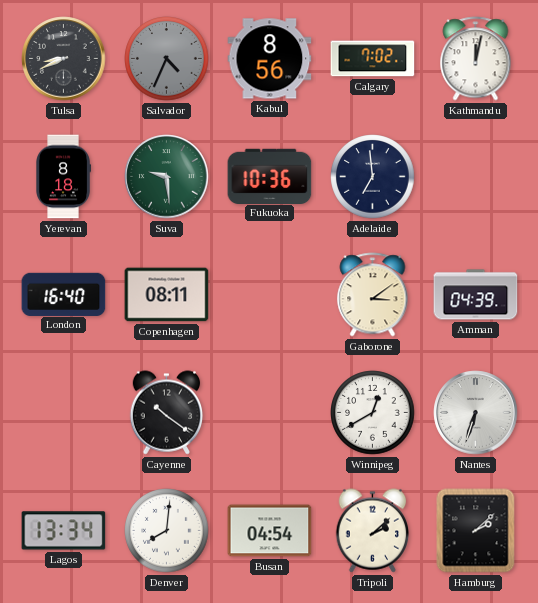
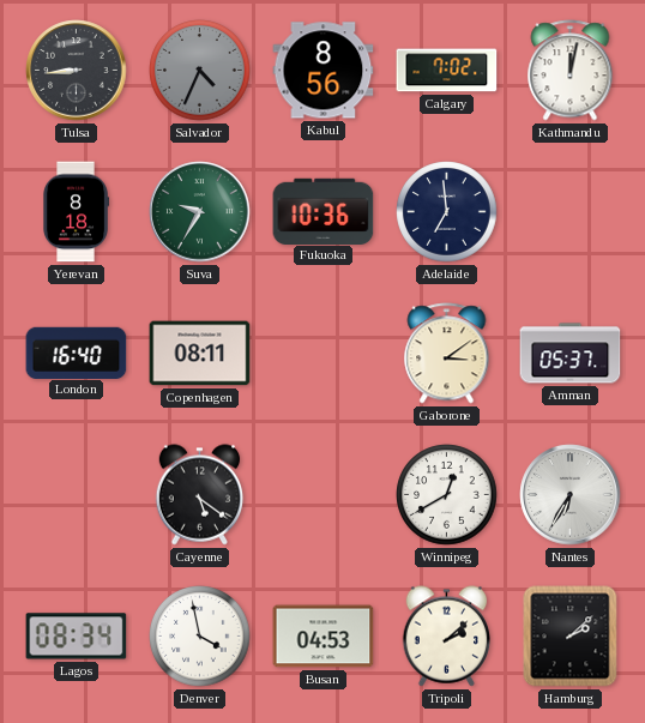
Tulsa: 8:41 -> 8:44
Suva: 9:29 -> 9:35
Amman: 04:39 -> 05:37
Cayenne: 10:21 -> 5:21
Nantes: 6:33 -> 6:35
Lagos: 13:34 -> 08:34
Denver: 8:01 -> 3:58
Busan: 04:54 -> 04:53
